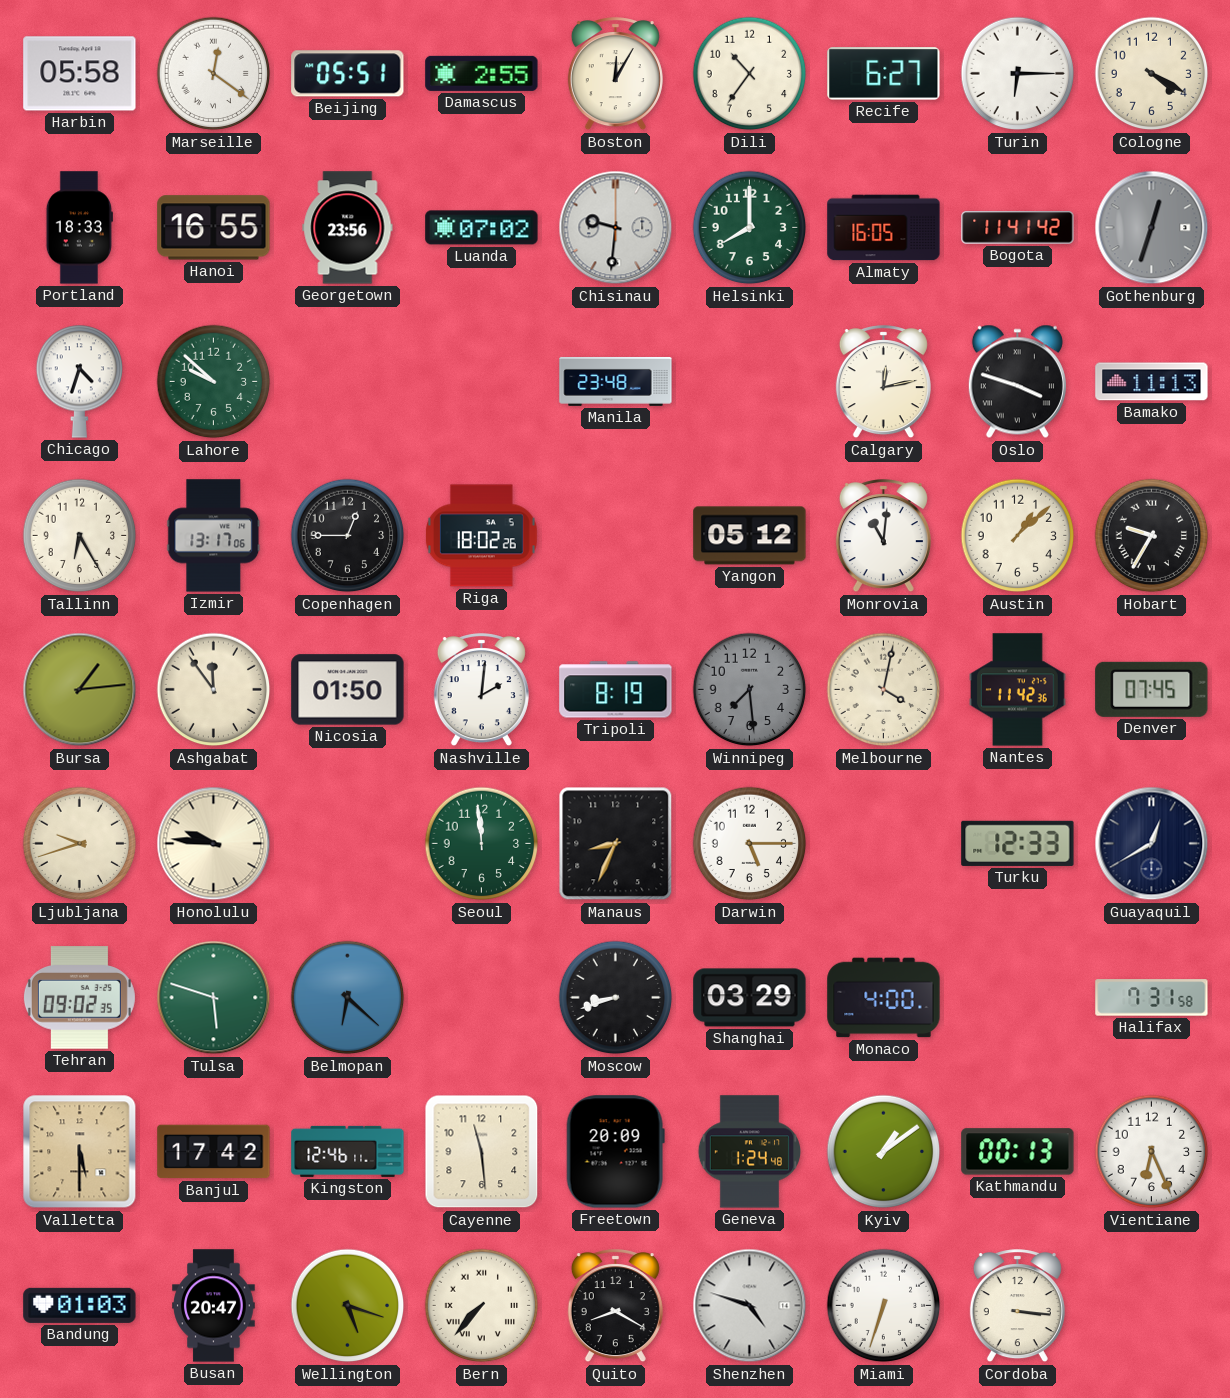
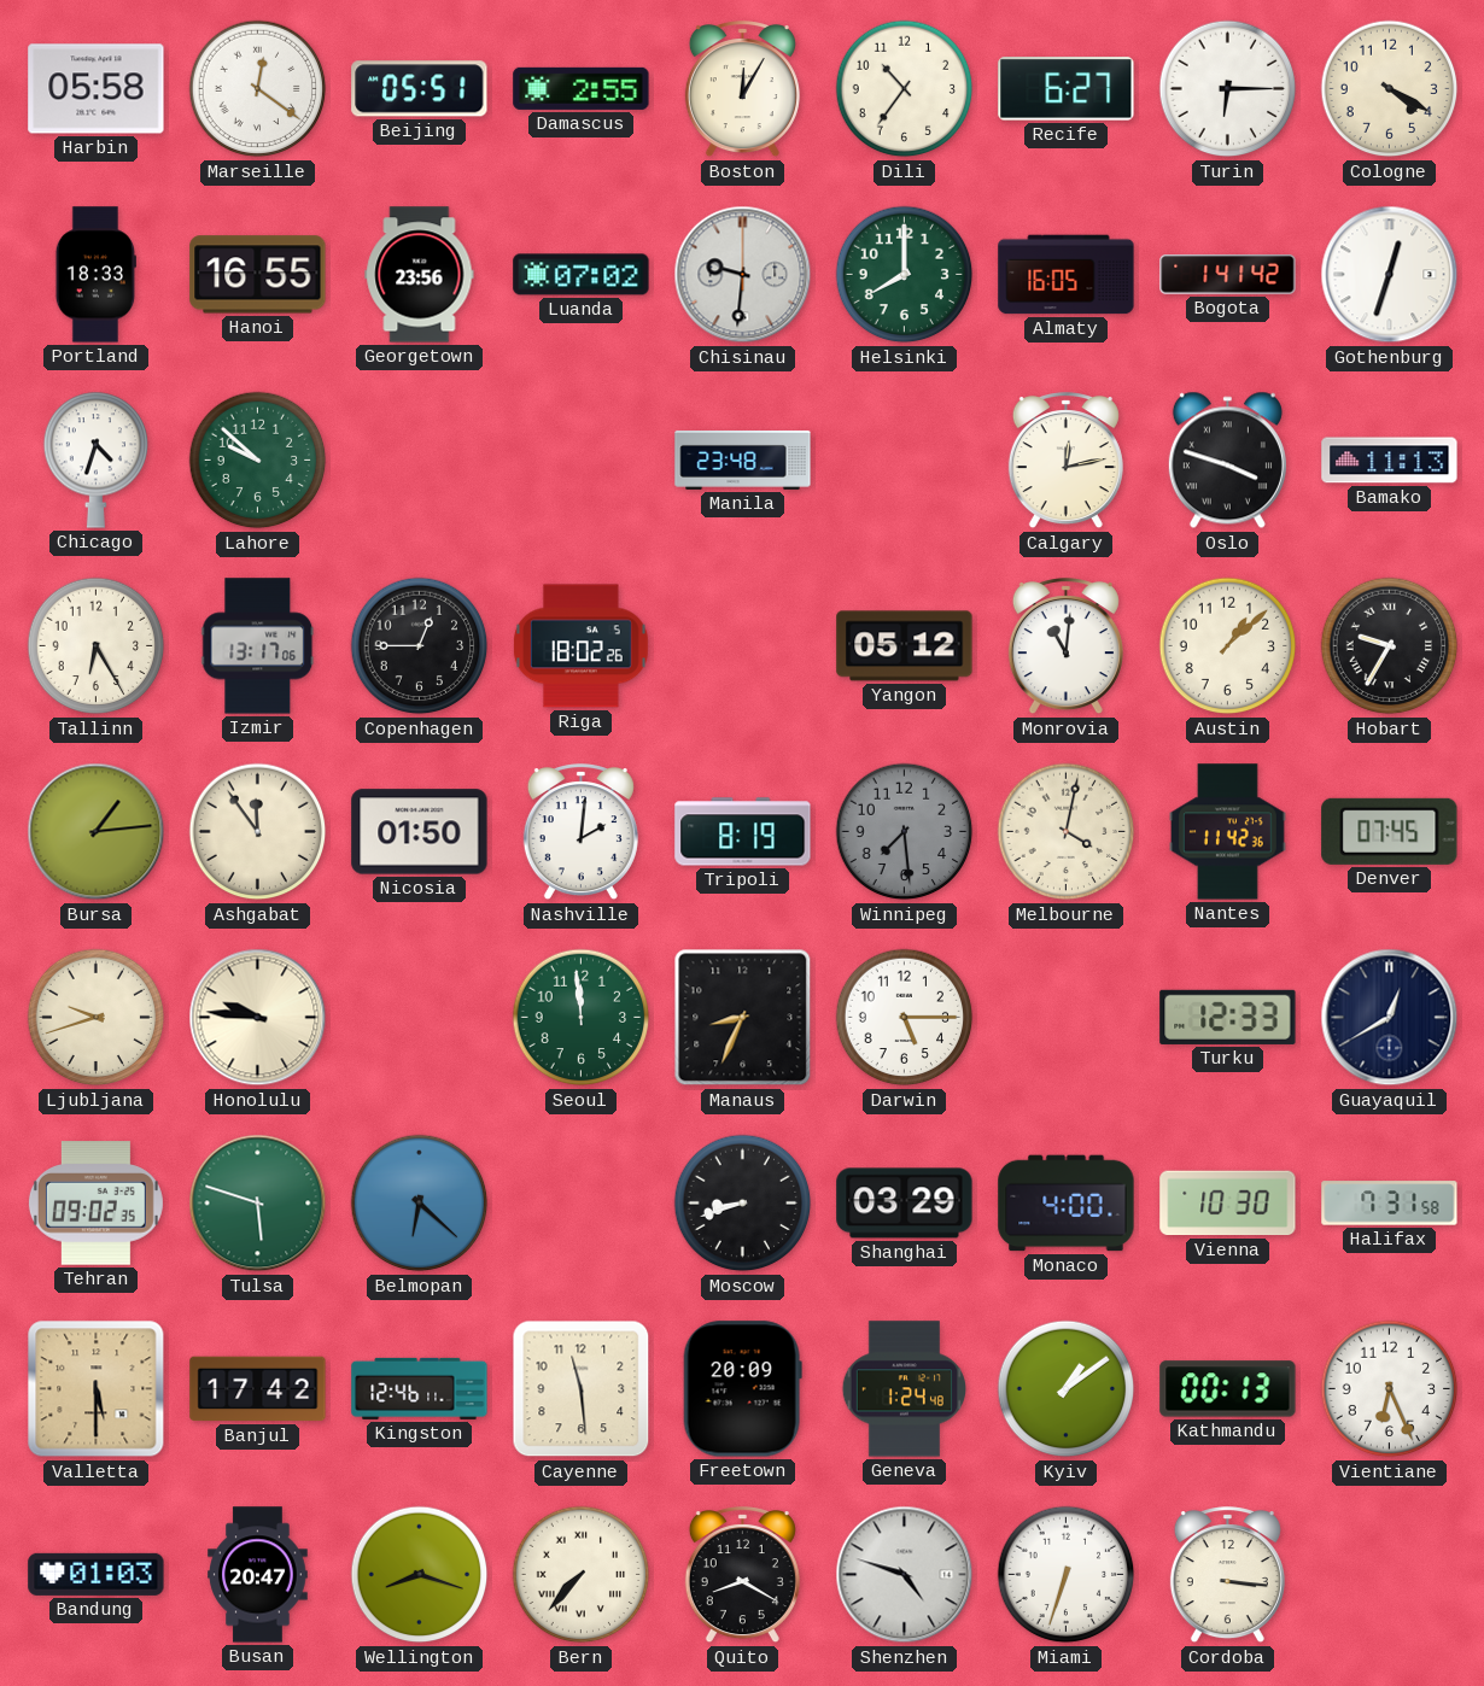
Bogota: 11:41 -> 1:41
Gothenburg dial: grey -> white
Vienna: none -> 10:30
Wellington: 5:18 -> 8:18
